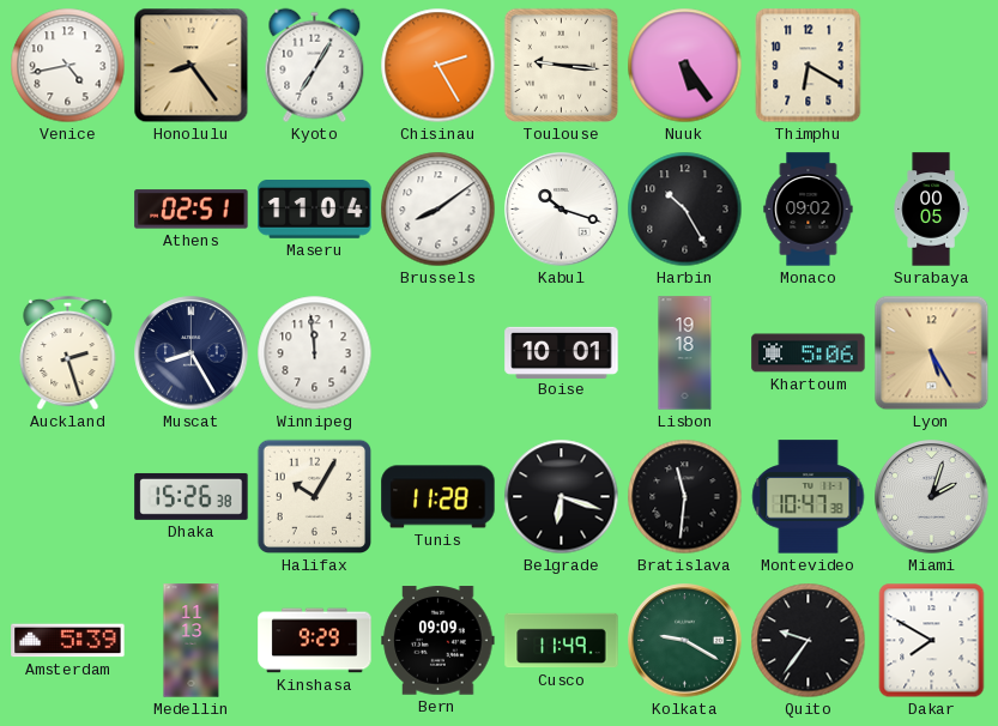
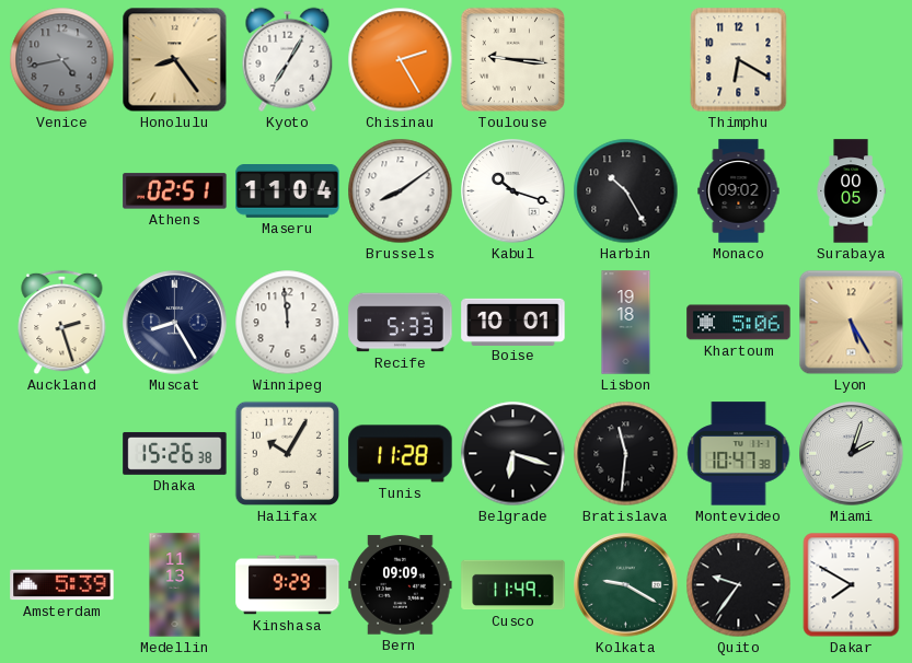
Venice dial: white -> grey
Nuuk: 5:24 -> none
Recife: none -> 5:33
